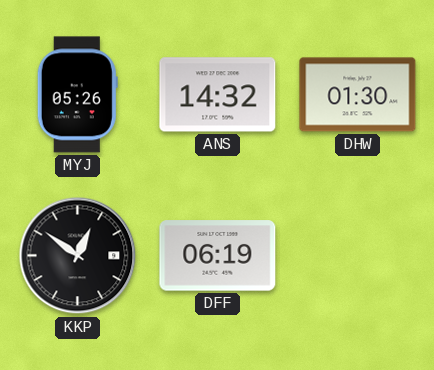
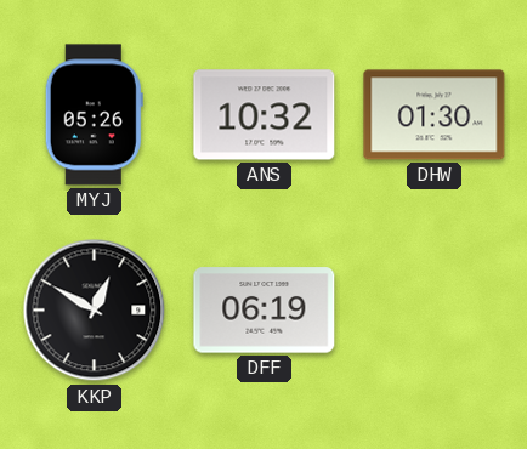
ANS: 14:32 -> 10:32
KKP: 12:51 -> 12:50
